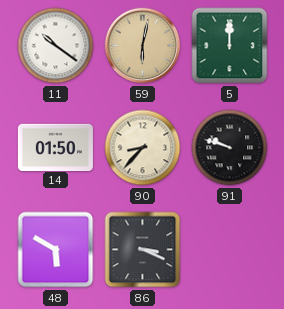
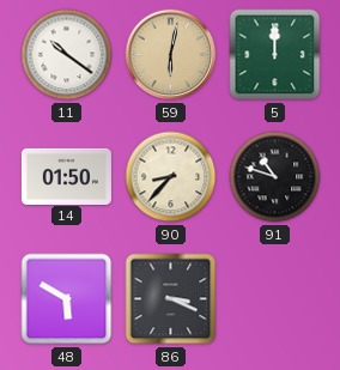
91: 9:48 -> 10:48
